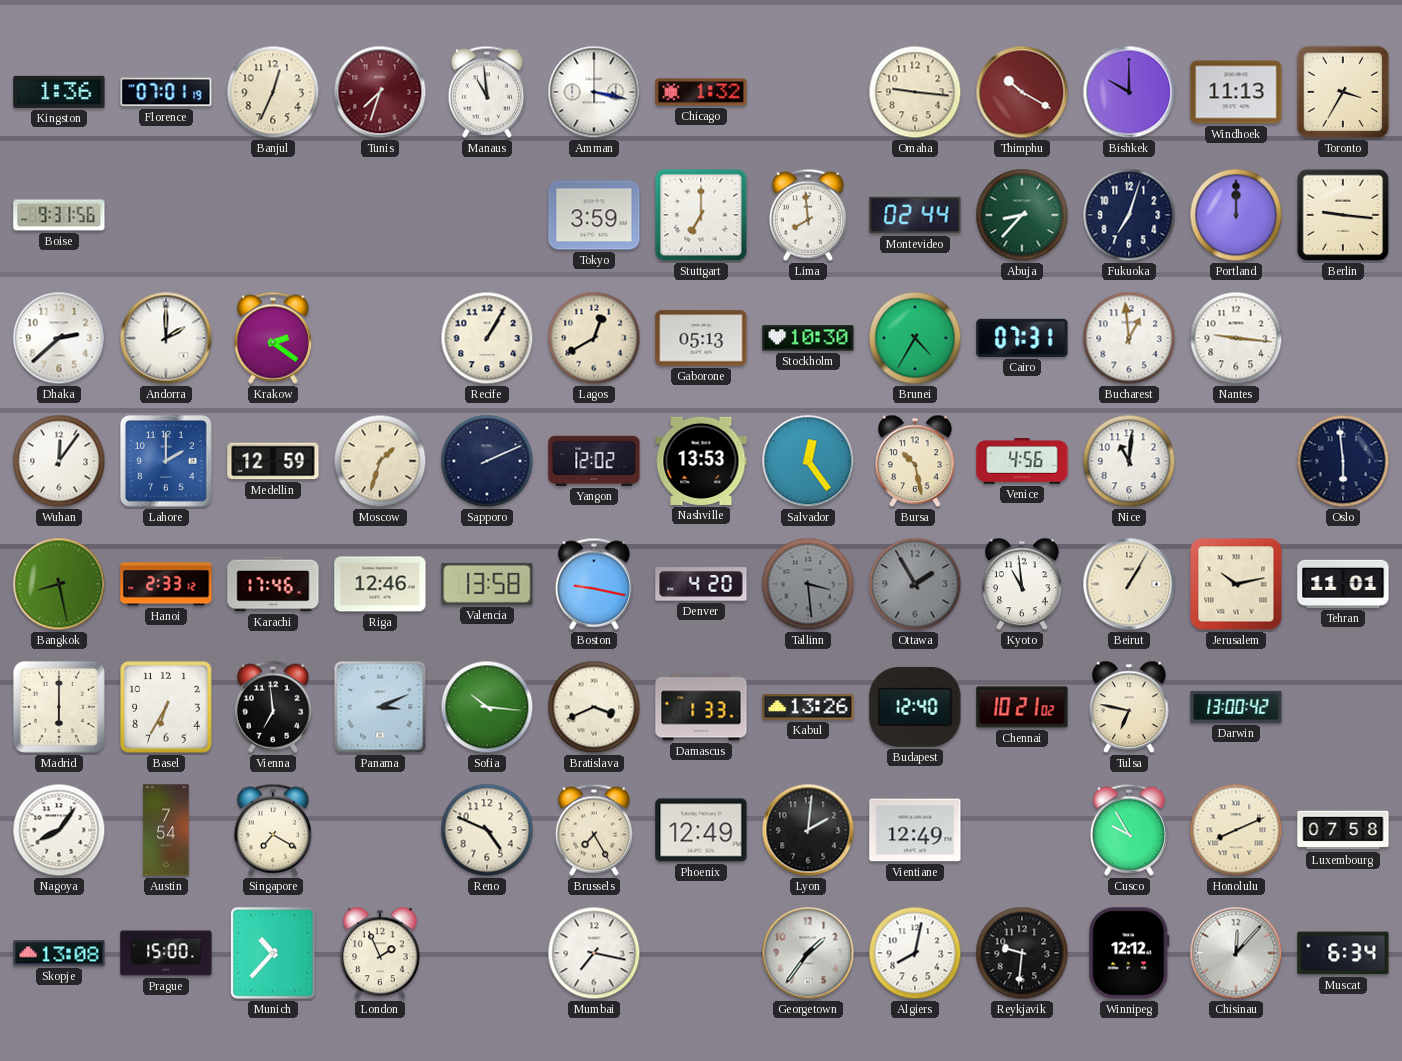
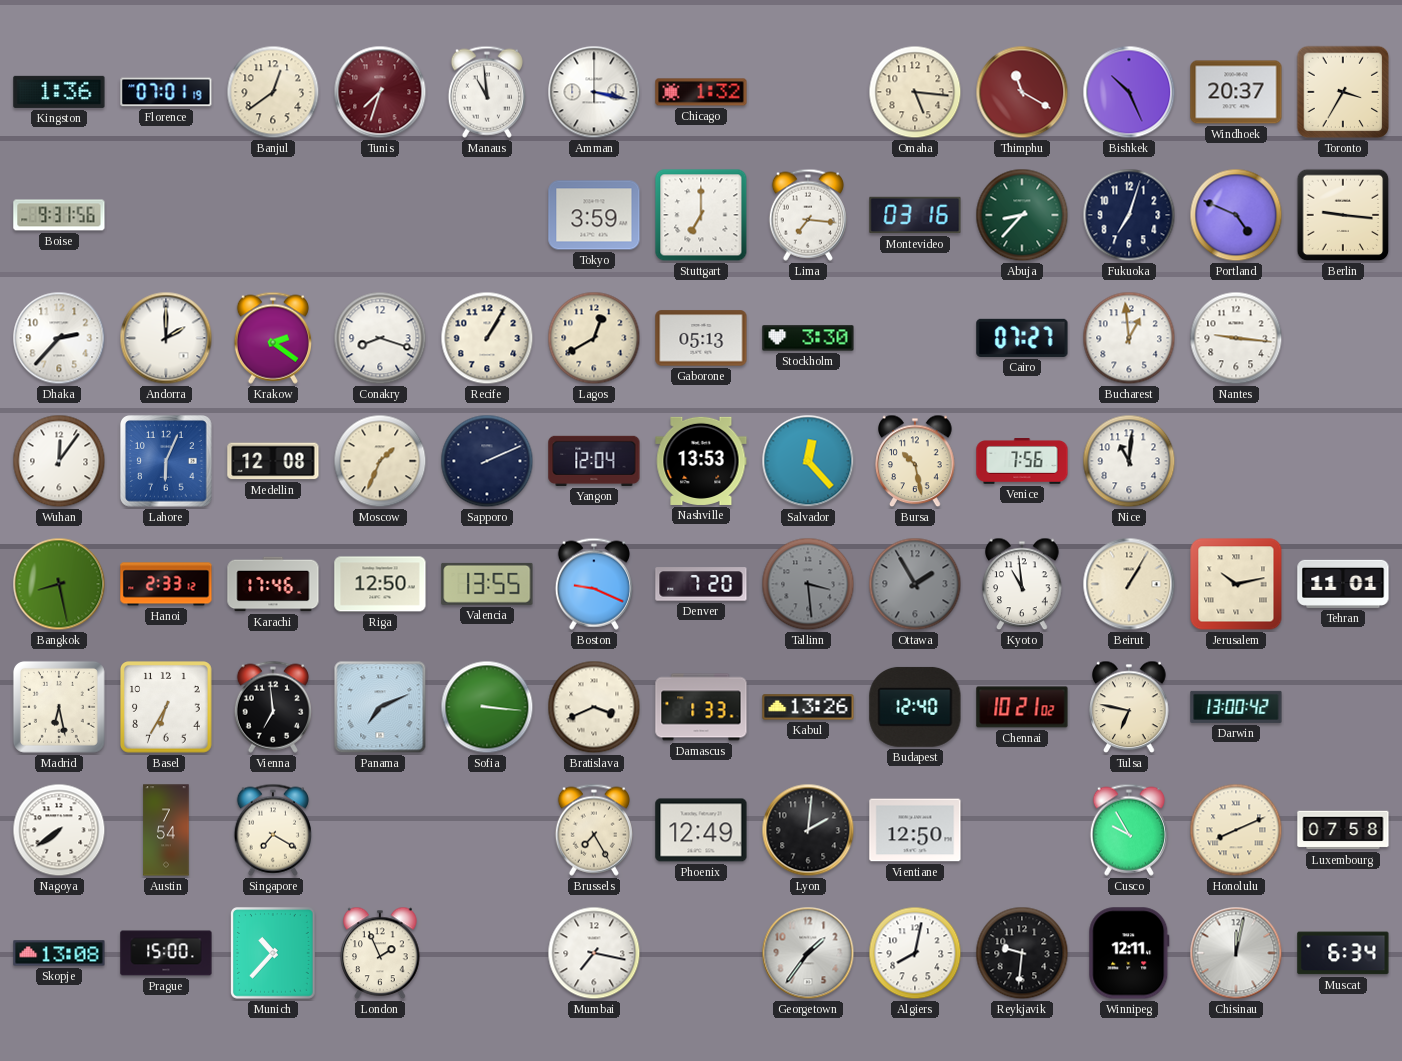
Banjul: 12:34 -> 12:39
Omaha: 9:16 -> 5:16
Thimphu: 10:20 -> 11:20
Bishkek: 10:00 -> 10:26
Windhoek: 11:13 -> 20:37
Lima: 7:59 -> 7:16
Montevideo: 02:44 -> 03:16
Portland: 12:00 -> 4:49
Dhaka: 2:38 -> 2:37
Conakry: none -> 8:18
Stockholm: 10:30 -> 3:30
Brunei: 4:35 -> none
Cairo: 07:31 -> 07:27
Lahore: 2:00 -> 6:04
Medellin: 12:59 -> 12:08
Moscow: 1:33 -> 1:34
Yangon: 12:02 -> 12:04
Salvador: 12:24 -> 12:23
Venice: 4:56 -> 7:56
Oslo: 5:59 -> none
Riga: 12:46 -> 12:50
Valencia: 13:58 -> 13:55
Boston: 9:17 -> 9:19
Denver: 4:20 -> 7:20
Madrid: 6:00 -> 6:28
Panama: 3:11 -> 7:11
Sofia: 10:16 -> 3:16
Nagoya: 8:06 -> 7:39
Reno: 4:49 -> none
Vientiane: 12:49 -> 12:50
Winnipeg: 12:12 -> 12:11
Chisinau: 12:07 -> 12:02
